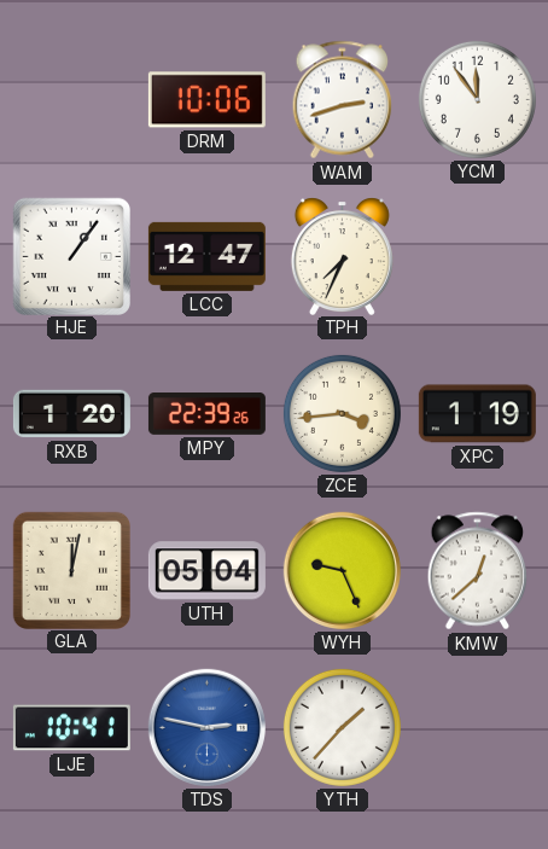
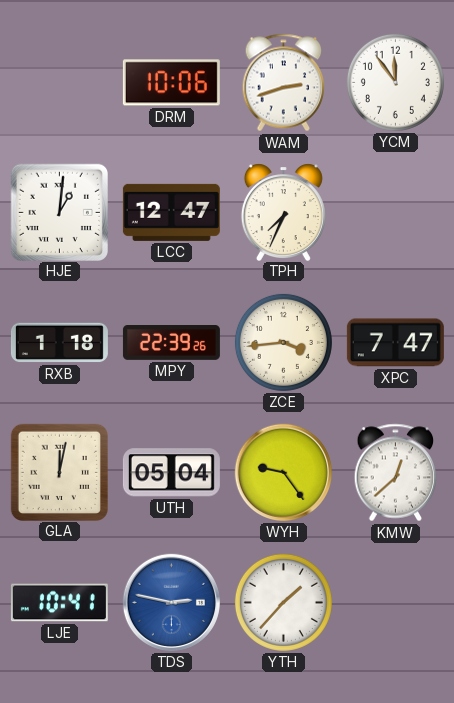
HJE: 1:06 -> 1:01
RXB: 1:20 -> 1:18
XPC: 1:19 -> 7:47
WYH: 9:26 -> 9:24
